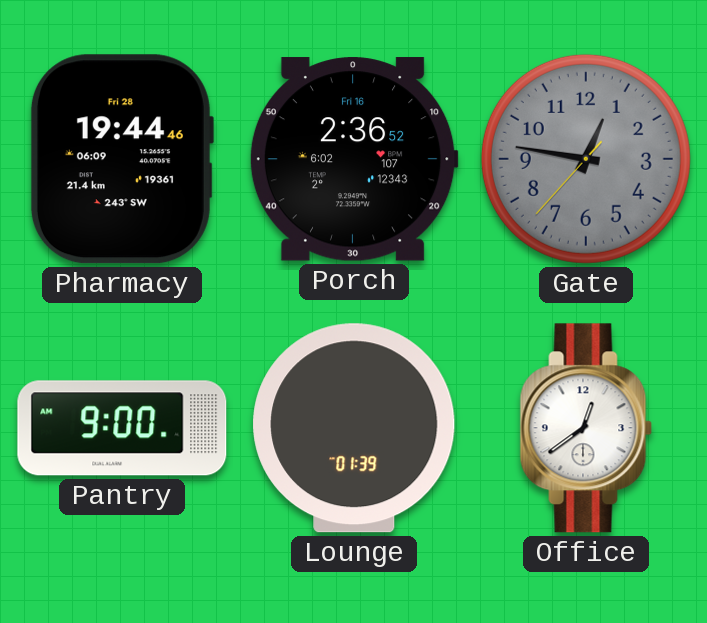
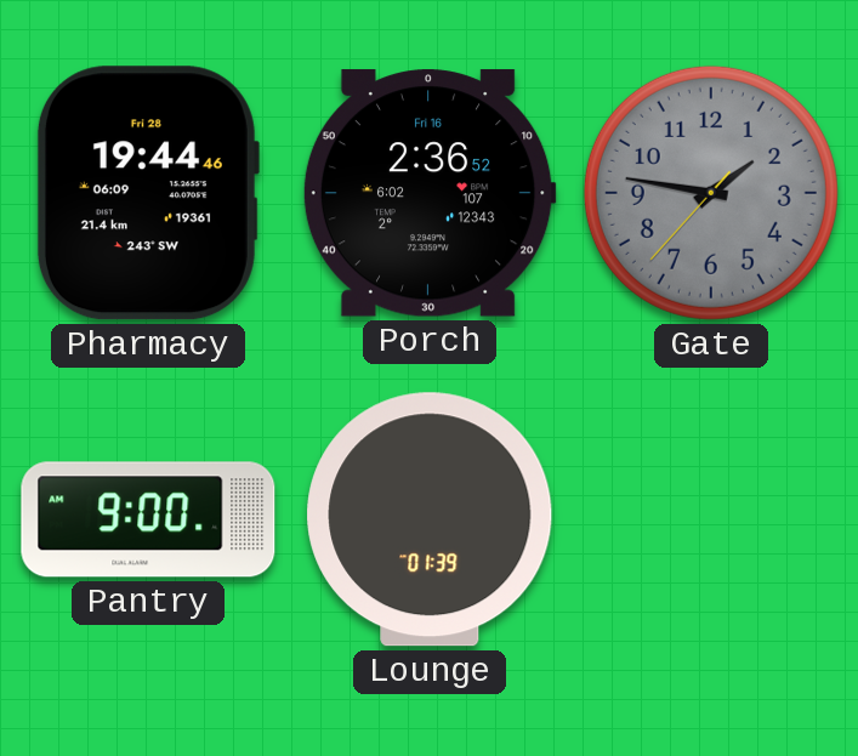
Gate: 12:46 -> 1:46
Office: 12:39 -> none
